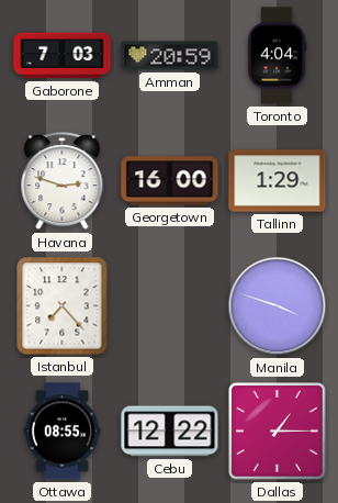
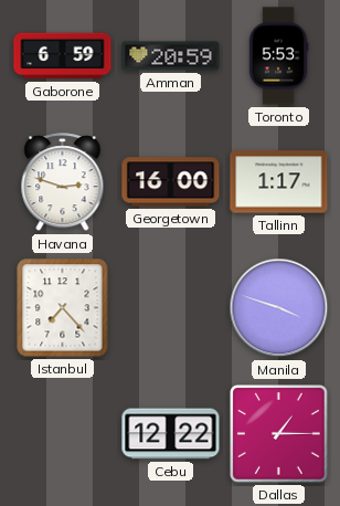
Gaborone: 7:03 -> 6:59
Toronto: 4:04 -> 5:53
Tallinn: 1:29 -> 1:17
Ottawa: 08:55 -> none
